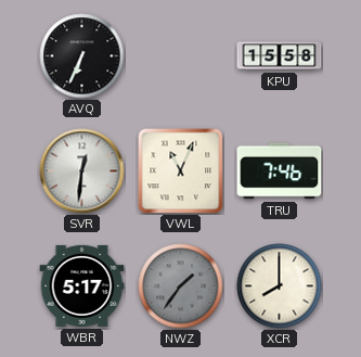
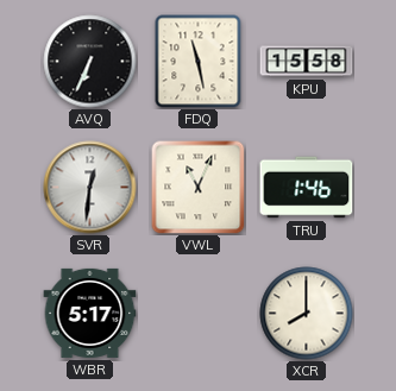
FDQ: none -> 11:28
TRU: 7:46 -> 1:46
NWZ: 1:36 -> none
